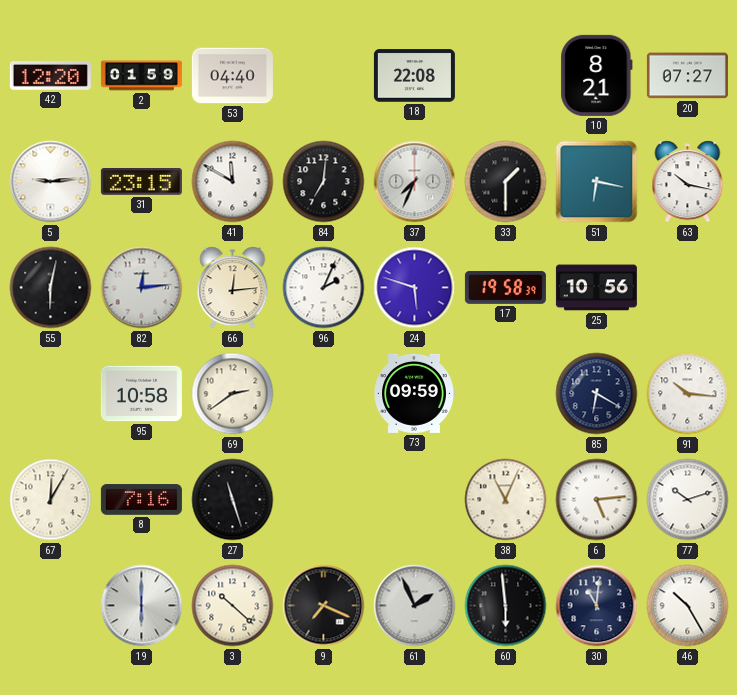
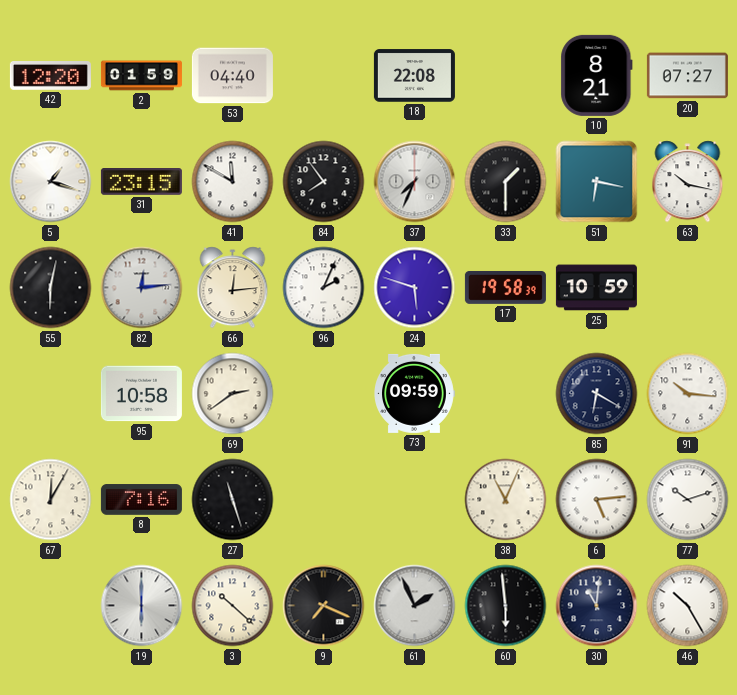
5: 9:14 -> 1:18
84: 7:01 -> 7:54
25: 10:56 -> 10:59
